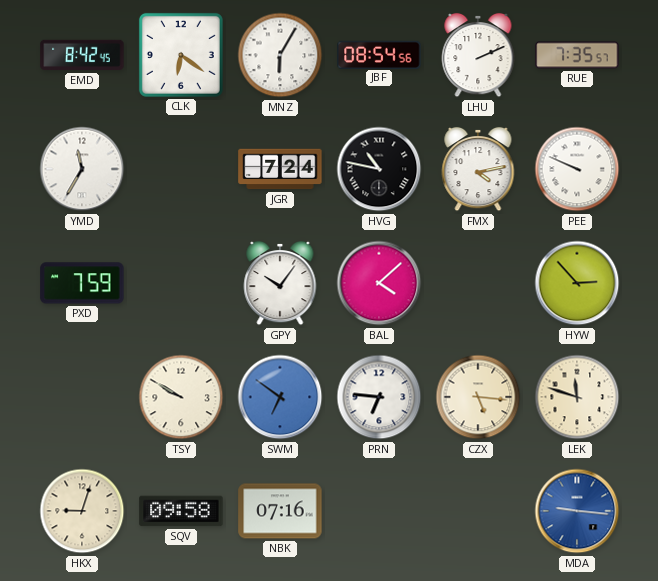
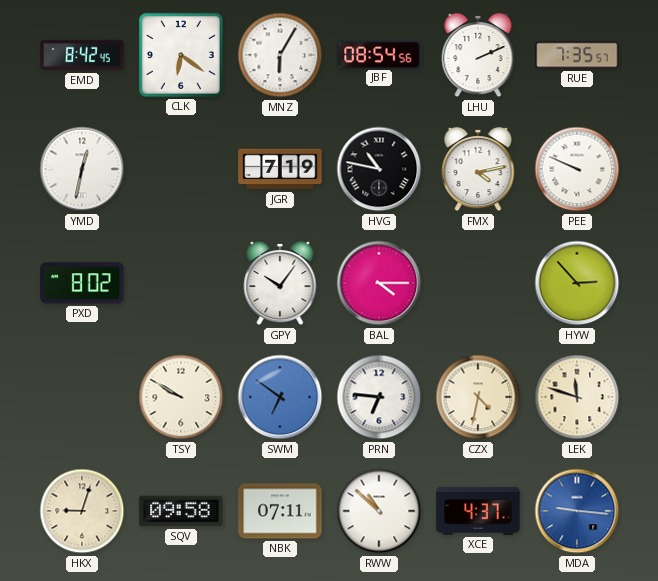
YMD: 11:35 -> 12:32
JGR: 7:24 -> 7:19
PXD: 7:59 -> 8:02
BAL: 4:08 -> 4:15
CZX: 5:16 -> 4:32
NBK: 07:16 -> 07:11
RWW: none -> 10:52
XCE: none -> 4:37
